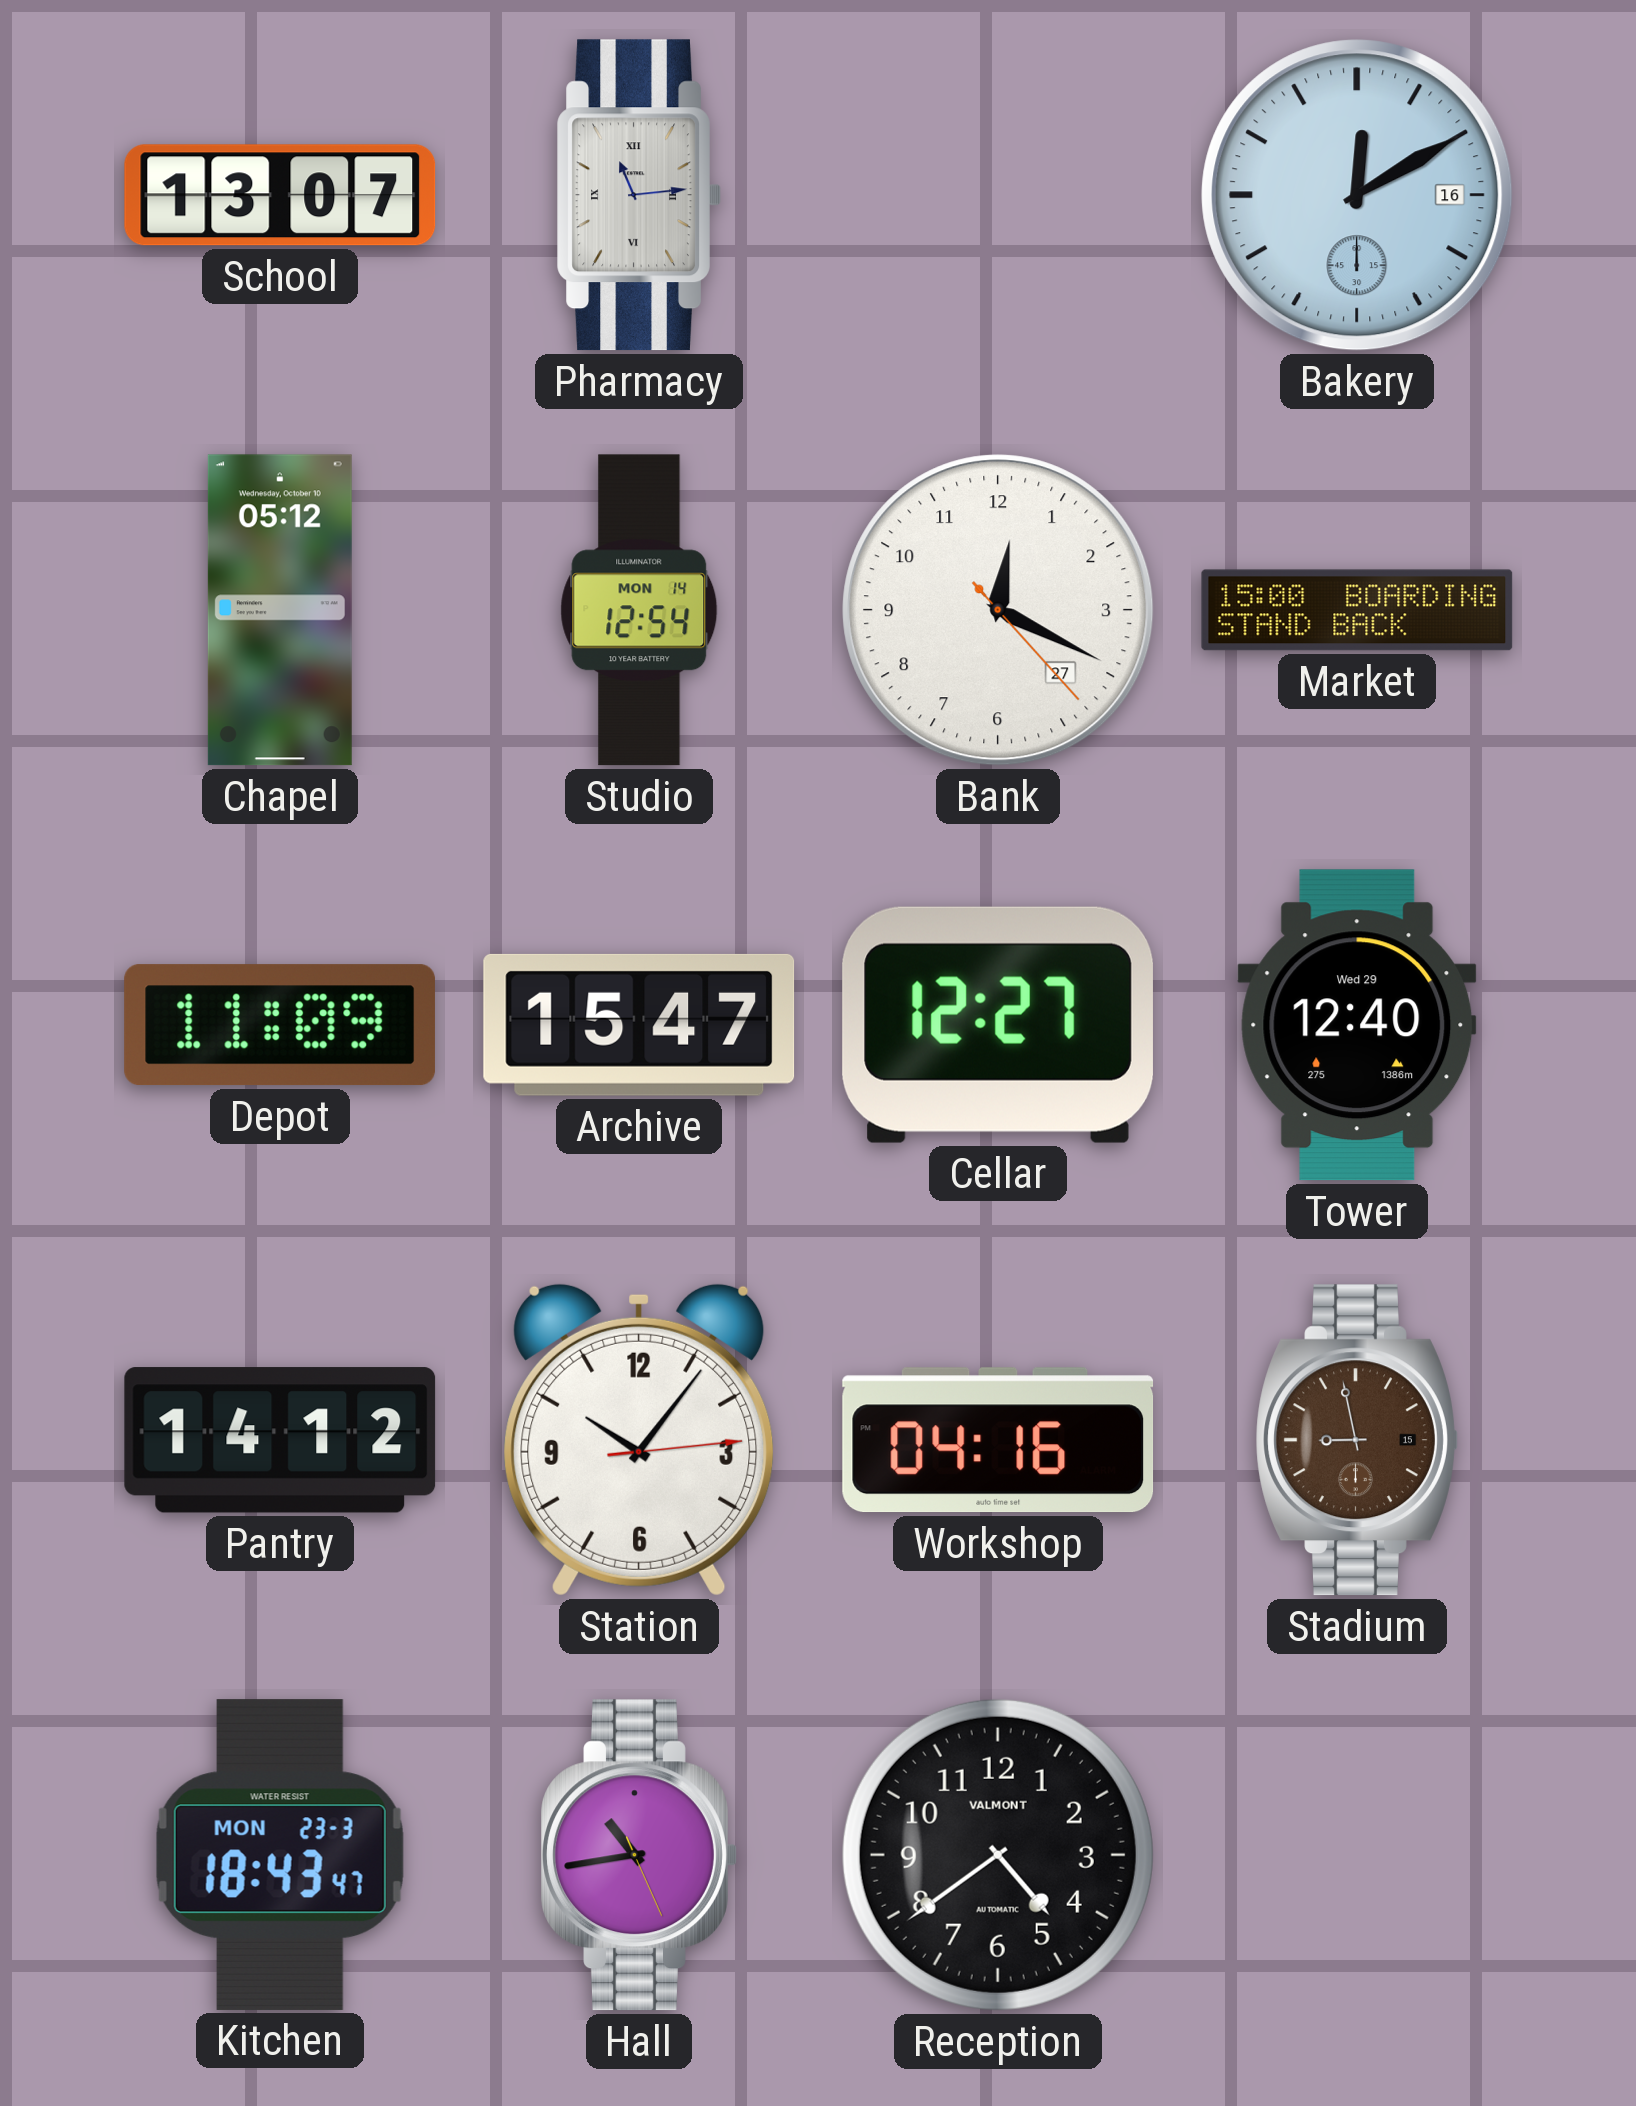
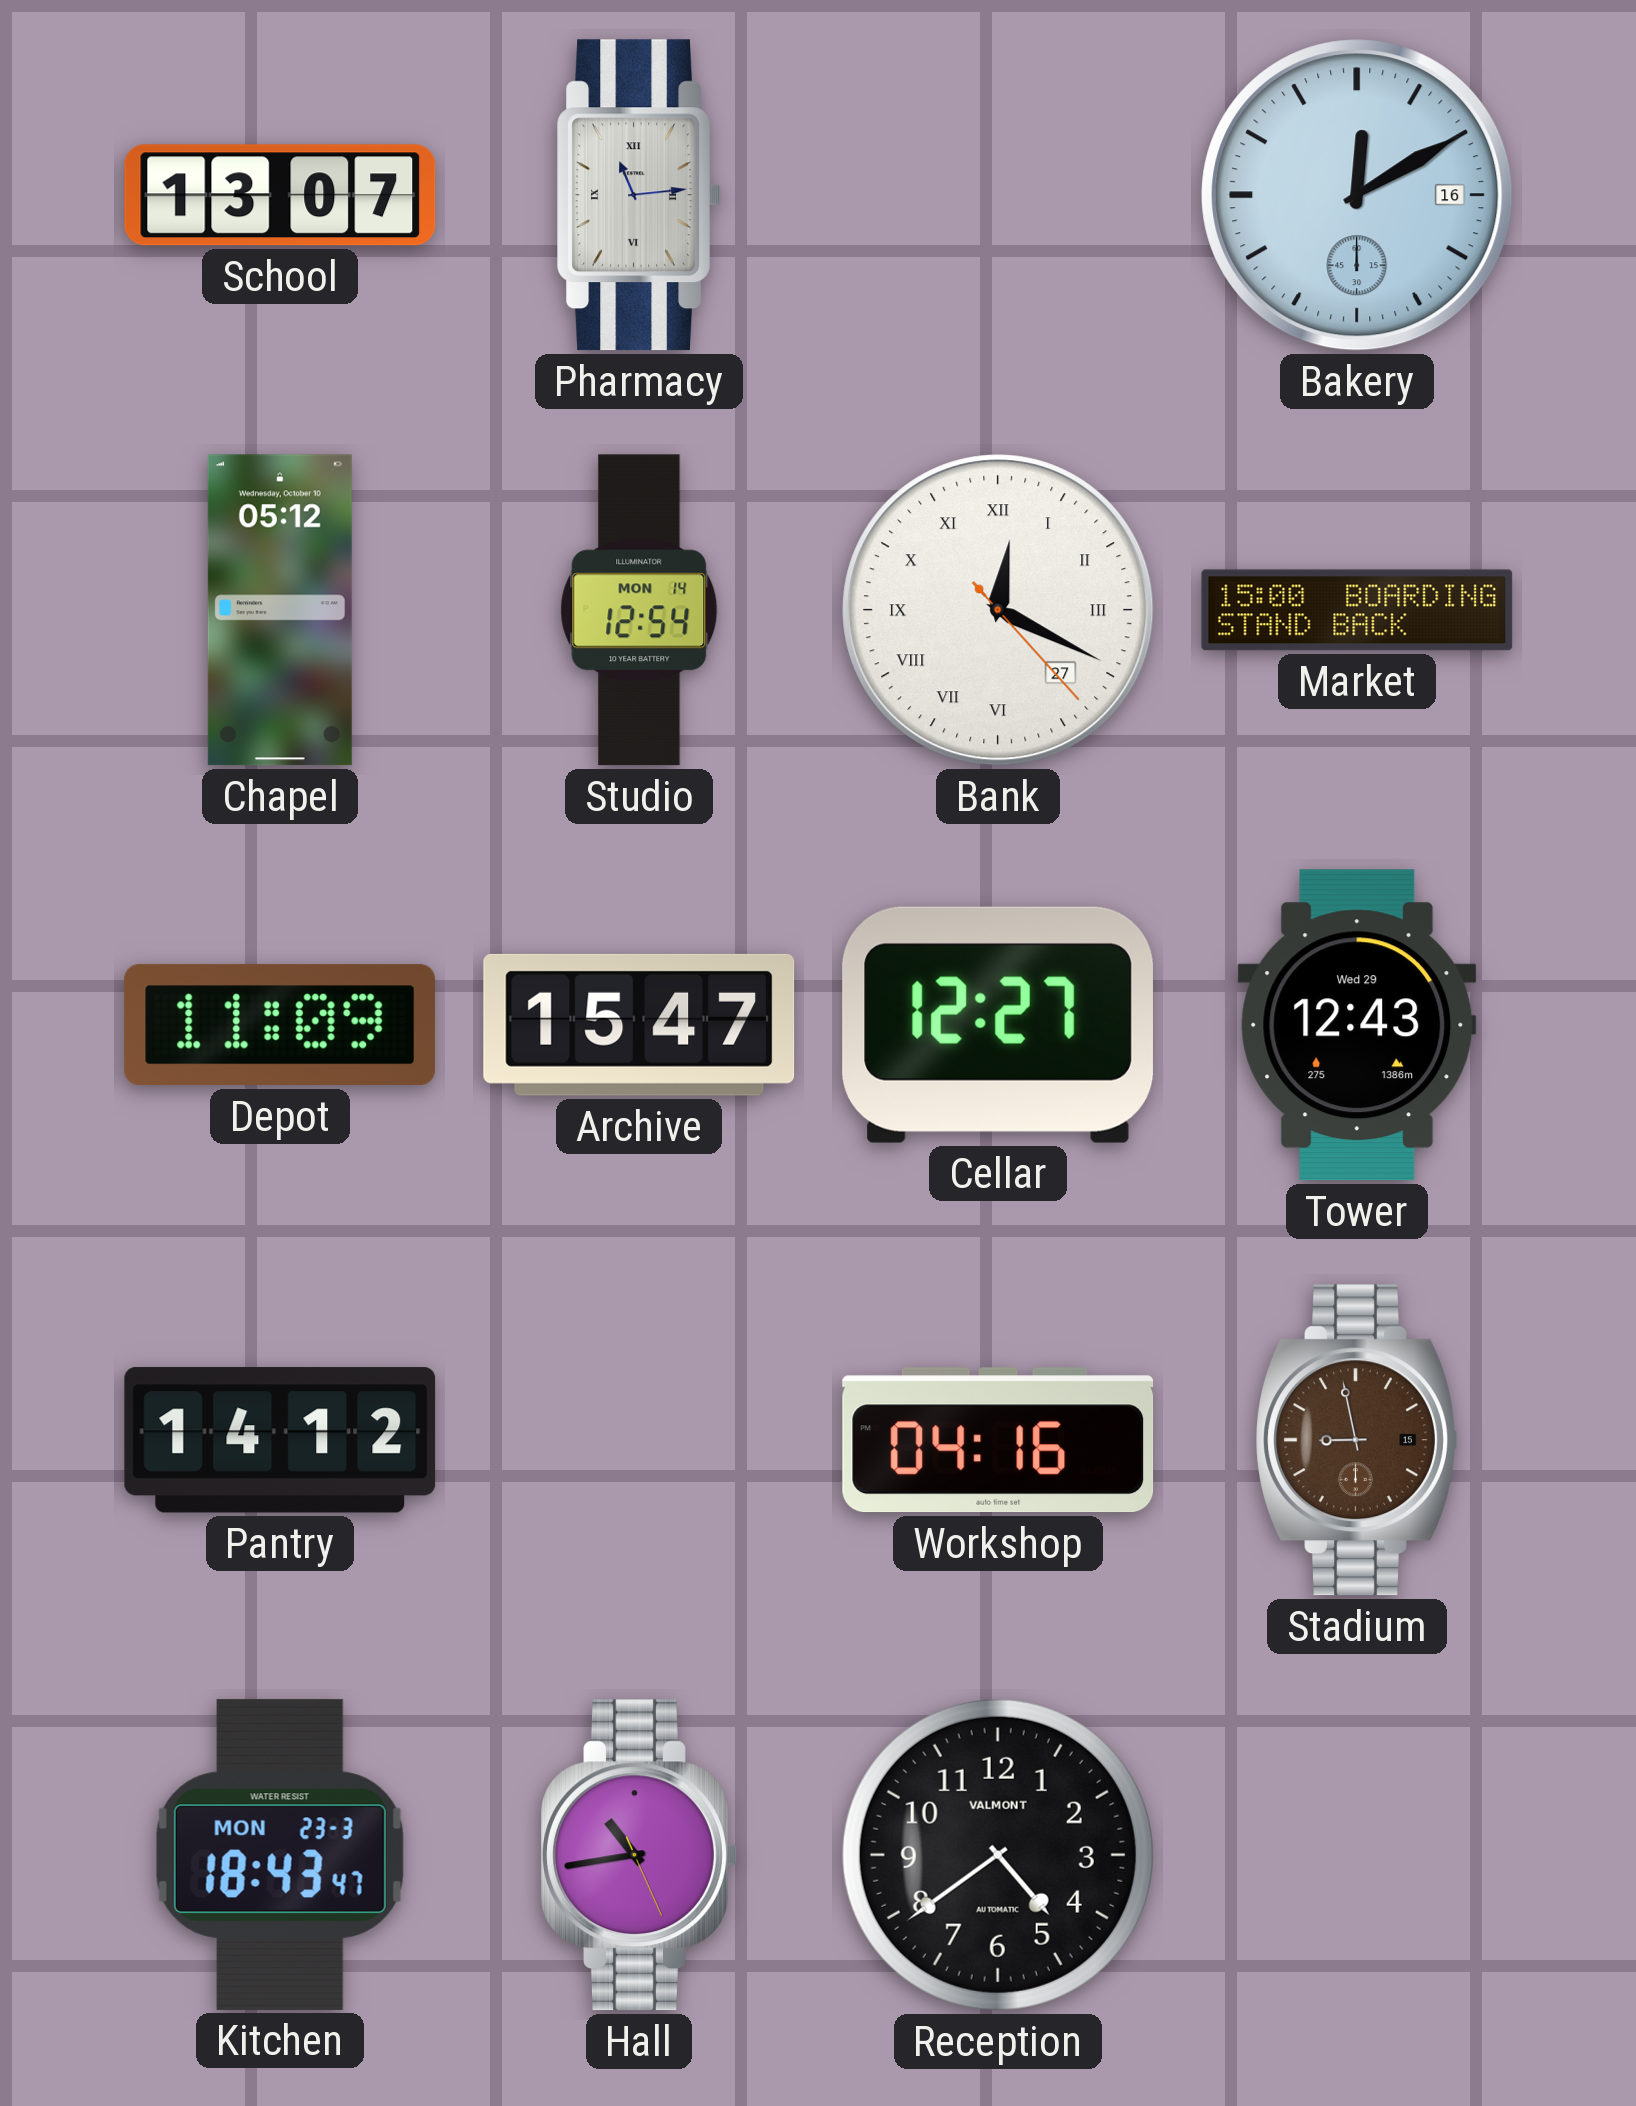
Bank numerals: Arabic -> Roman
Tower: 12:40 -> 12:43
Station: 10:06 -> none
